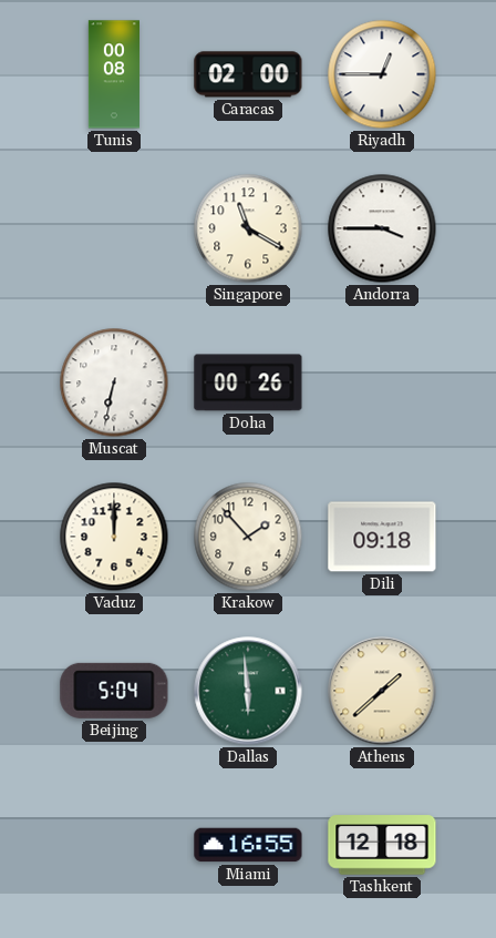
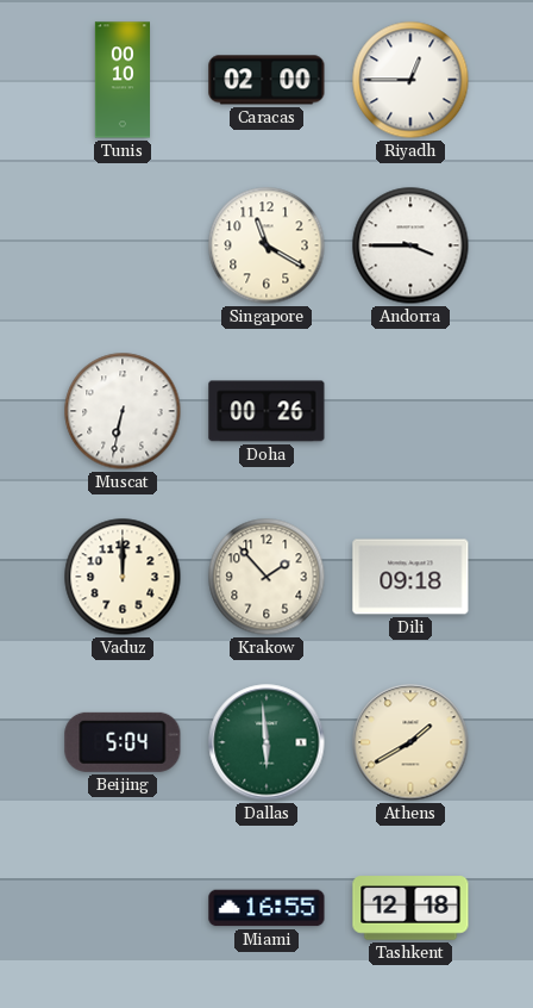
Tunis: 00:08 -> 00:10
Athens: 1:38 -> 1:40
